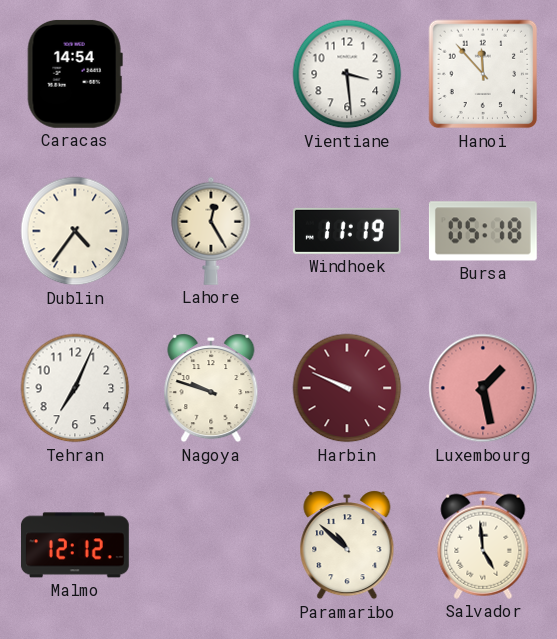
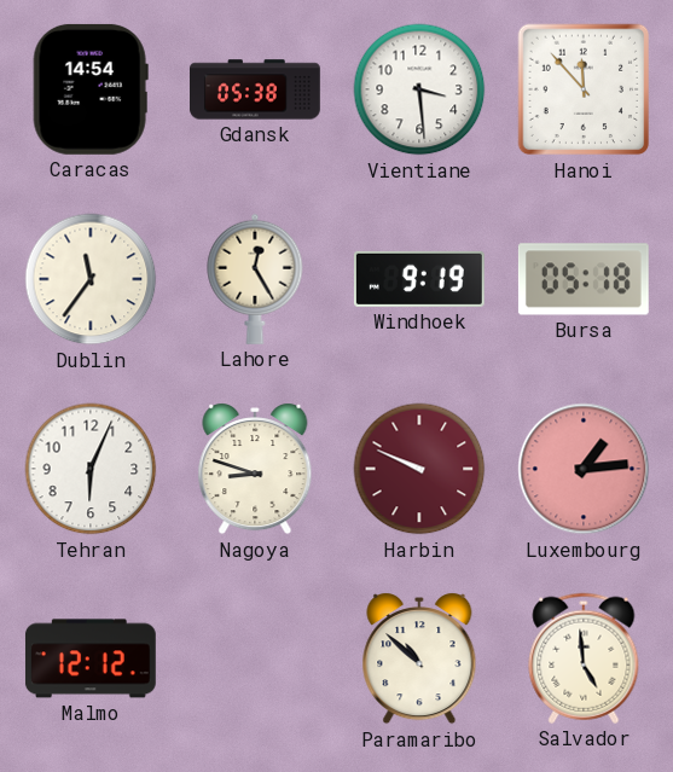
Gdansk: none -> 05:38
Dublin: 4:36 -> 11:36
Windhoek: 11:19 -> 9:19
Tehran: 7:04 -> 6:04
Nagoya: 9:48 -> 8:48
Luxembourg: 1:28 -> 1:14
